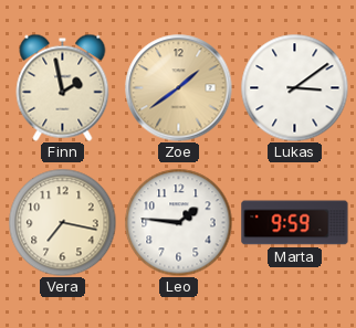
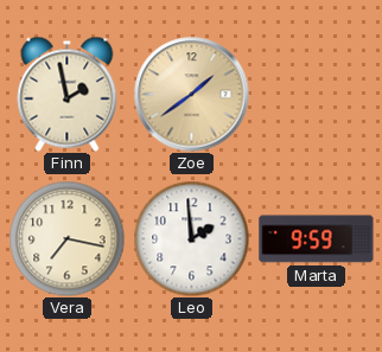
Lukas: 3:09 -> none
Leo: 1:46 -> 1:59
